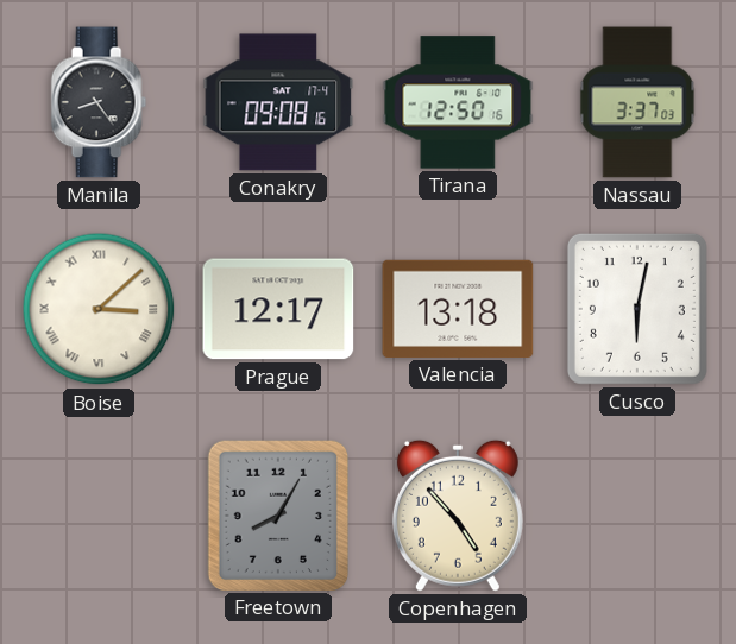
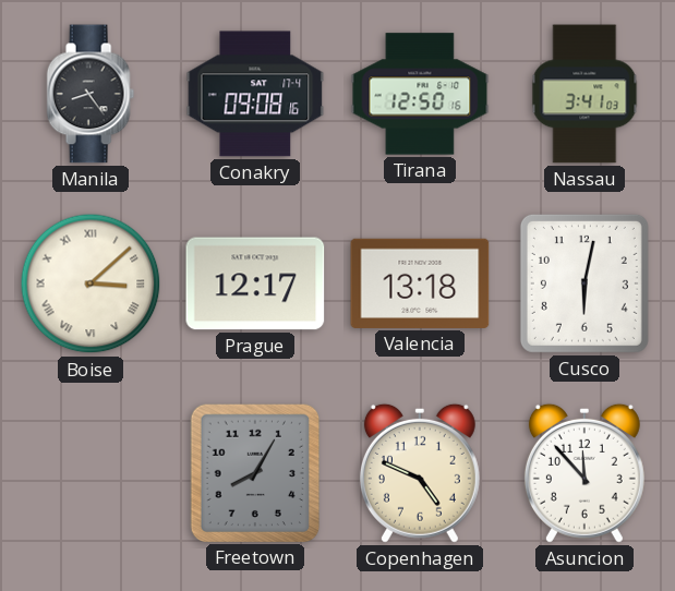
Nassau: 3:37 -> 3:41
Copenhagen: 4:53 -> 4:49
Asuncion: none -> 11:53
